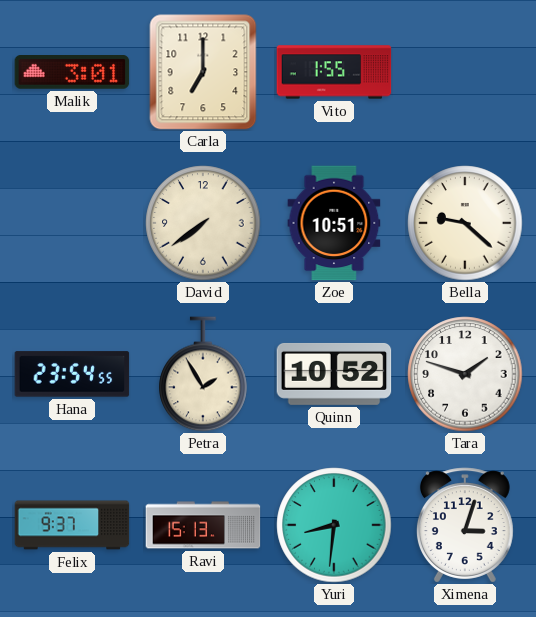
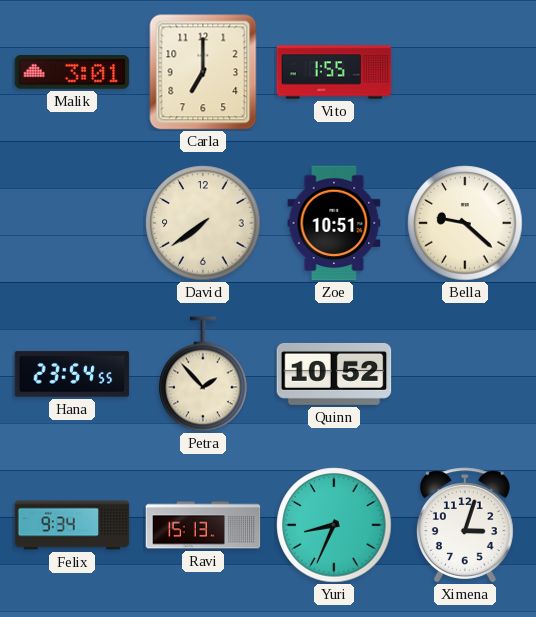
Petra: 1:55 -> 1:53
Tara: 1:48 -> none
Felix: 9:37 -> 9:34
Yuri: 8:31 -> 8:34
